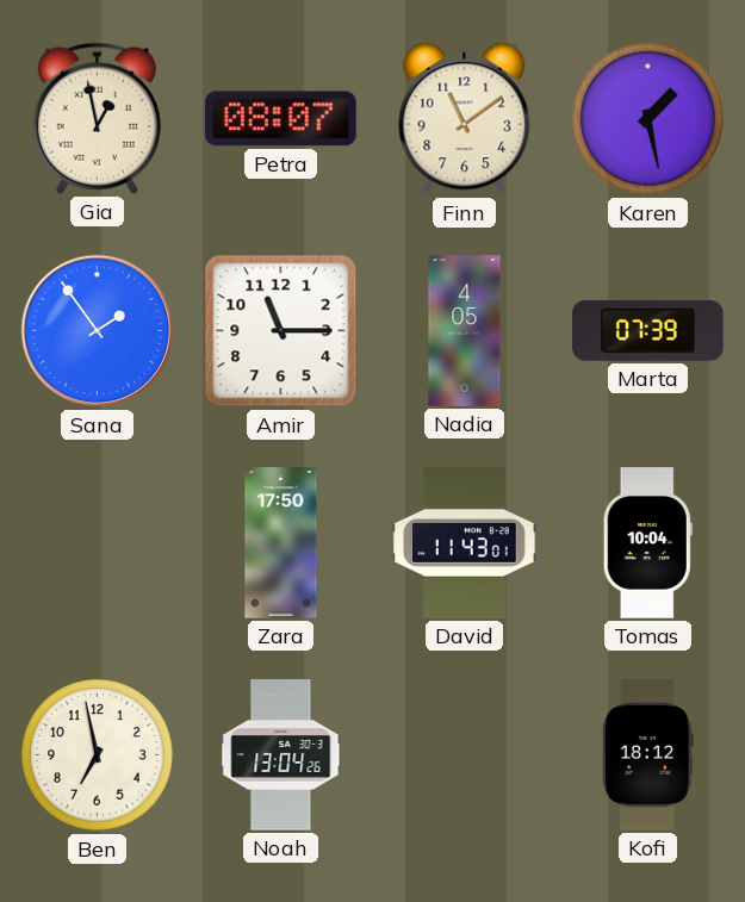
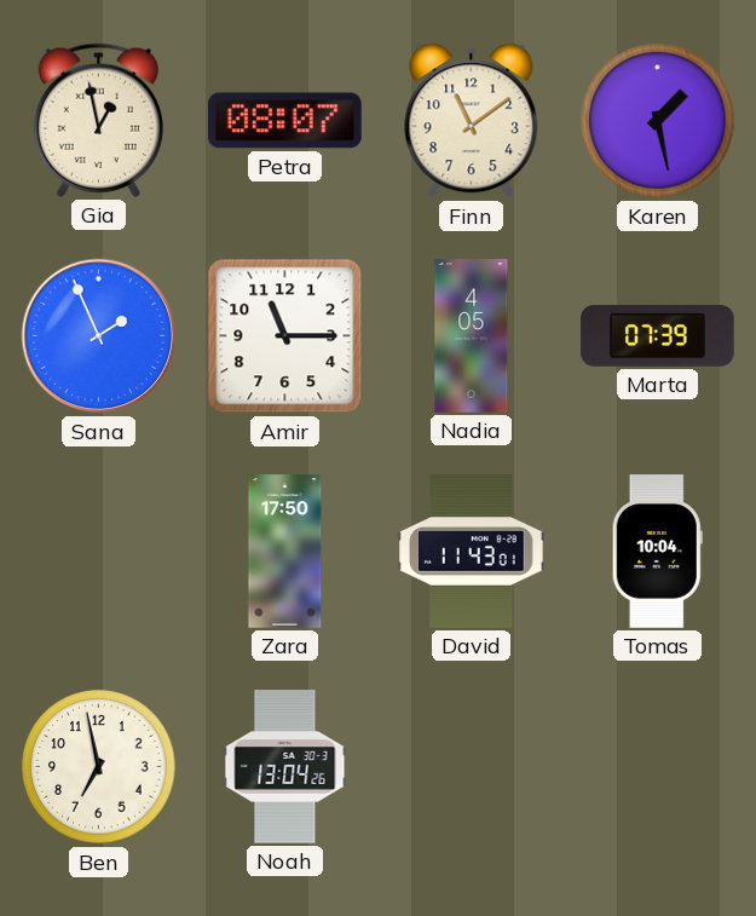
Sana: 1:54 -> 1:56
Kofi: 18:12 -> none
